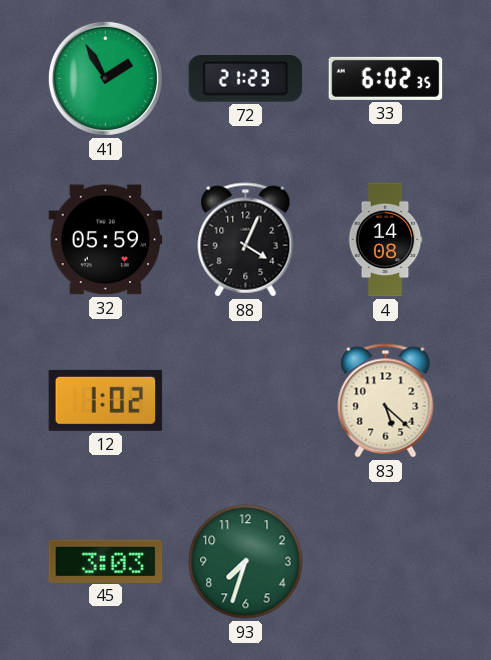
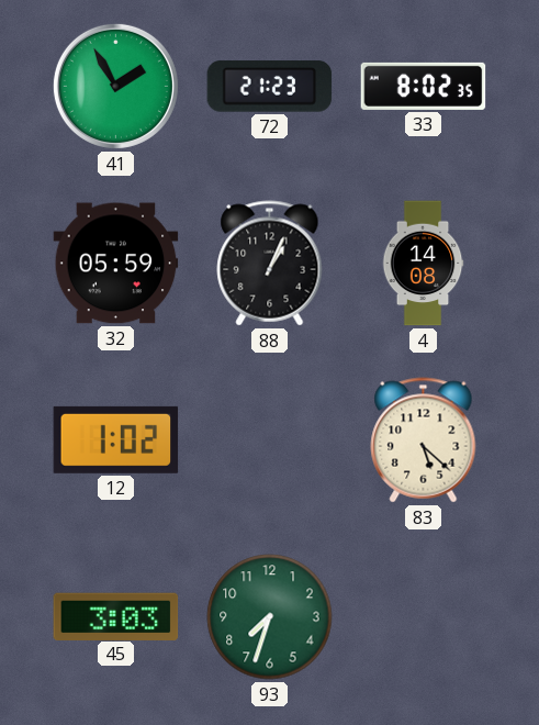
33: 6:02 -> 8:02
88: 4:04 -> 1:04
